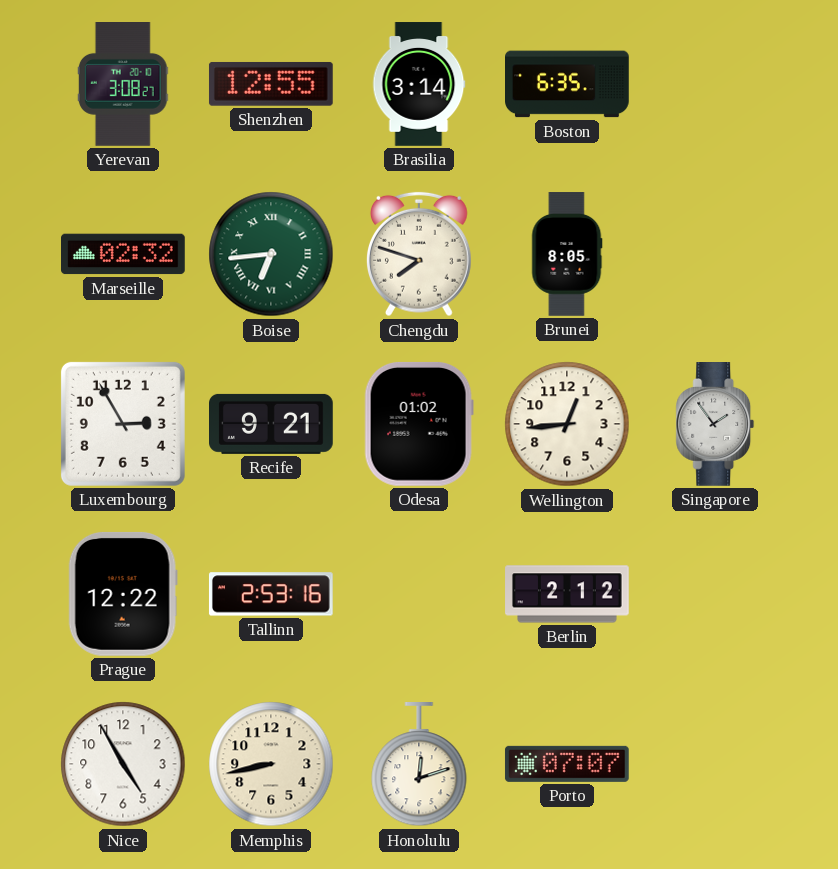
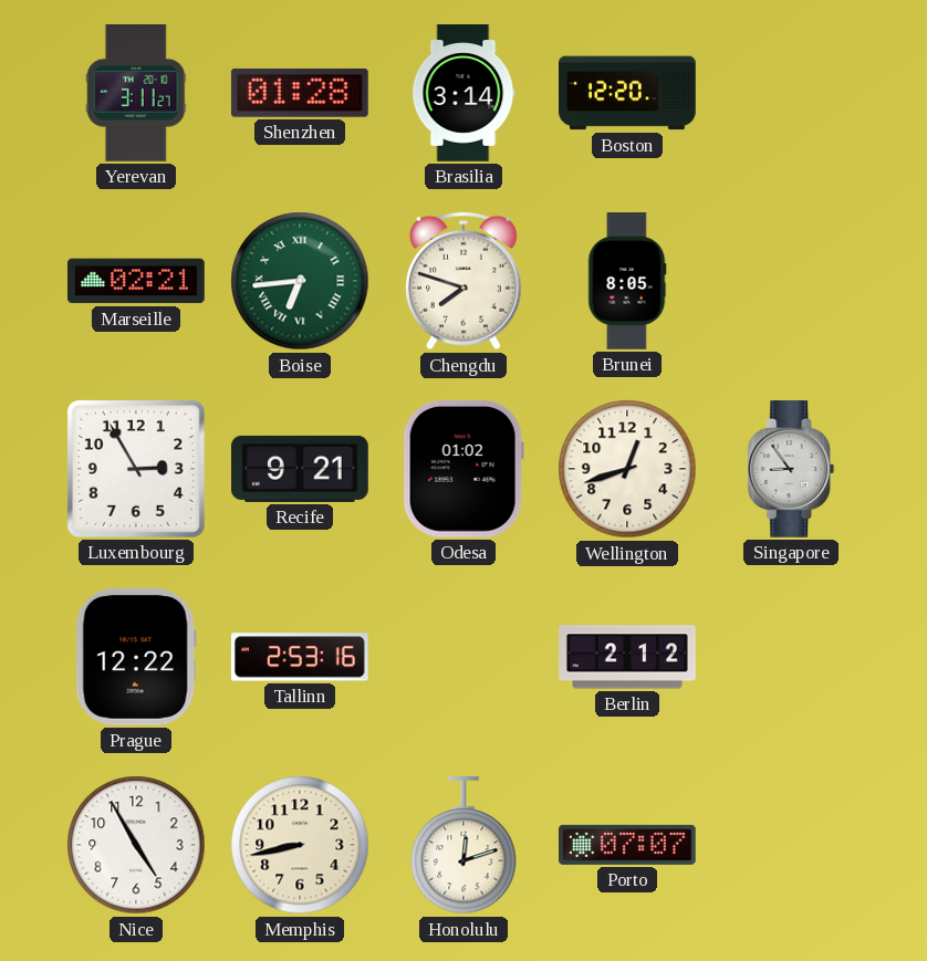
Yerevan: 3:08 -> 3:11
Shenzhen: 12:55 -> 01:28
Boston: 6:35 -> 12:20
Marseille: 02:32 -> 02:21
Wellington: 12:44 -> 12:42
Singapore: 1:54 -> 8:54
